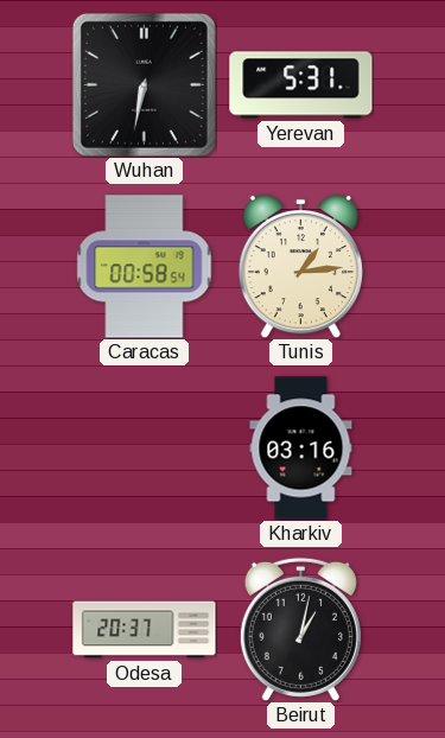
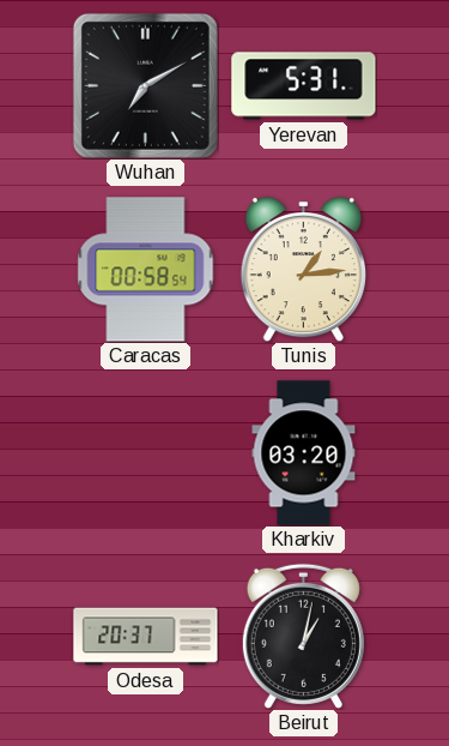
Wuhan: 6:32 -> 7:10
Kharkiv: 03:16 -> 03:20
